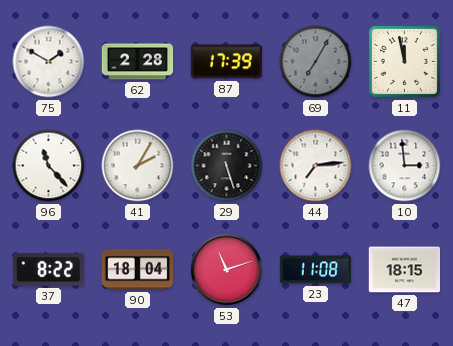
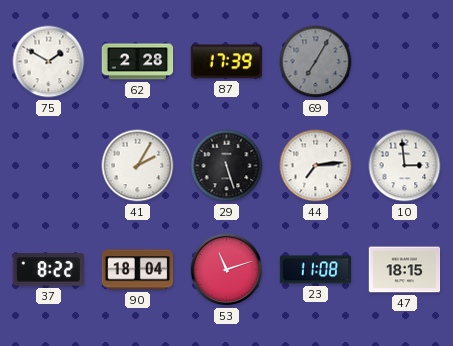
11: 11:58 -> none
96: 11:23 -> none
